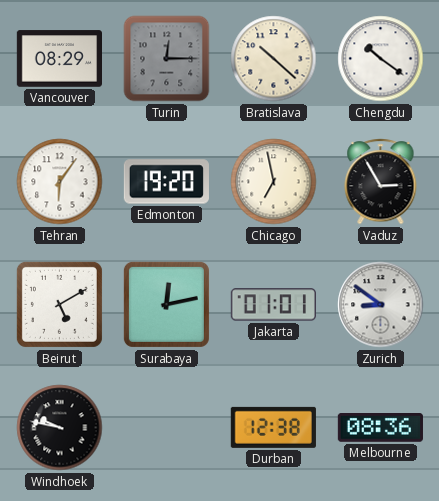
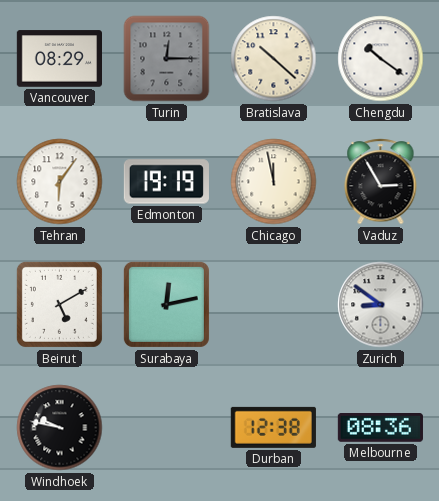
Edmonton: 19:20 -> 19:19
Chicago: 6:58 -> 11:58
Jakarta: 01:01 -> none
